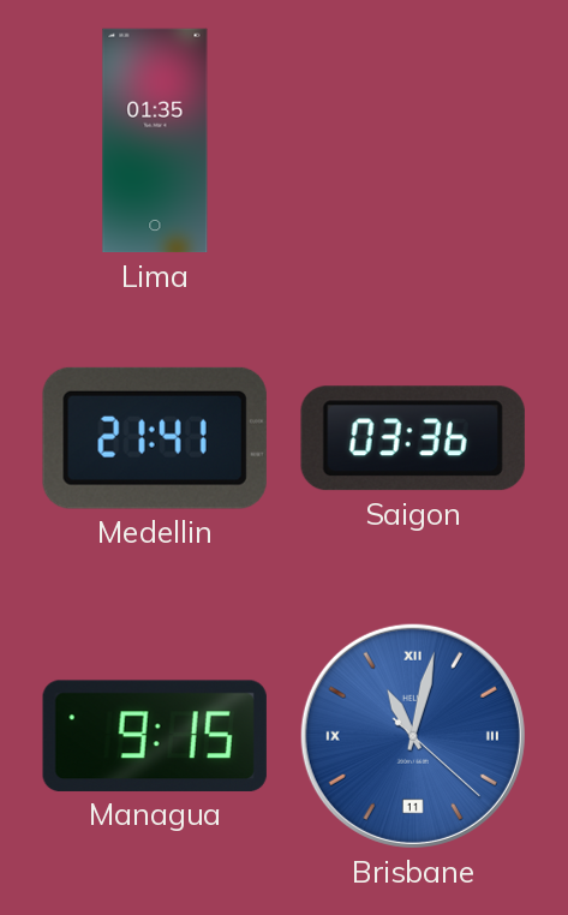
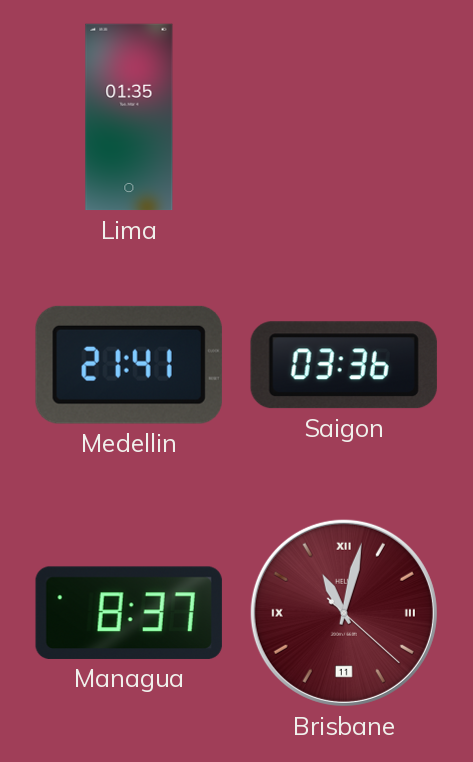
Managua: 9:15 -> 8:37
Brisbane dial: blue -> burgundy
